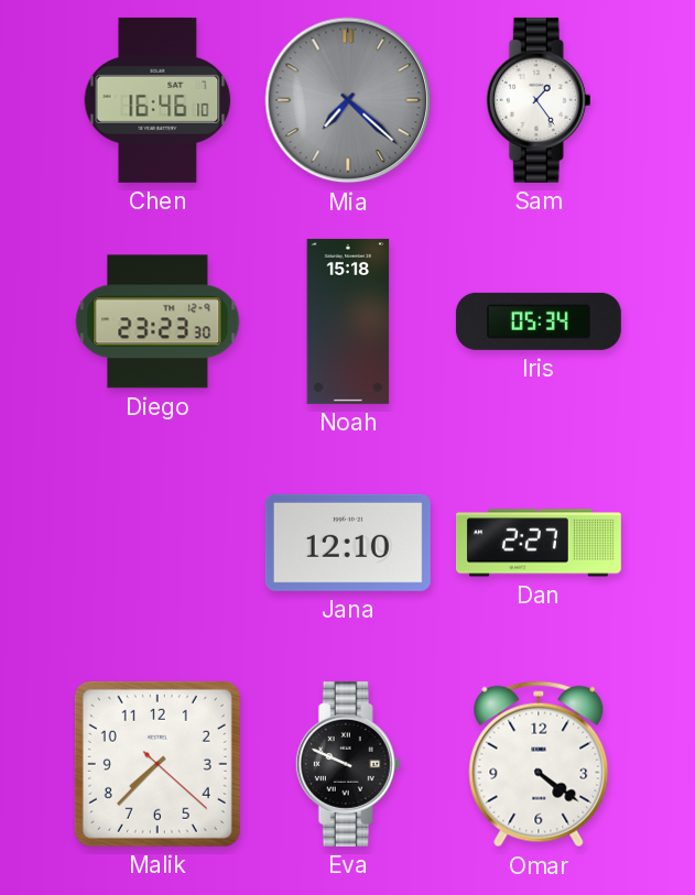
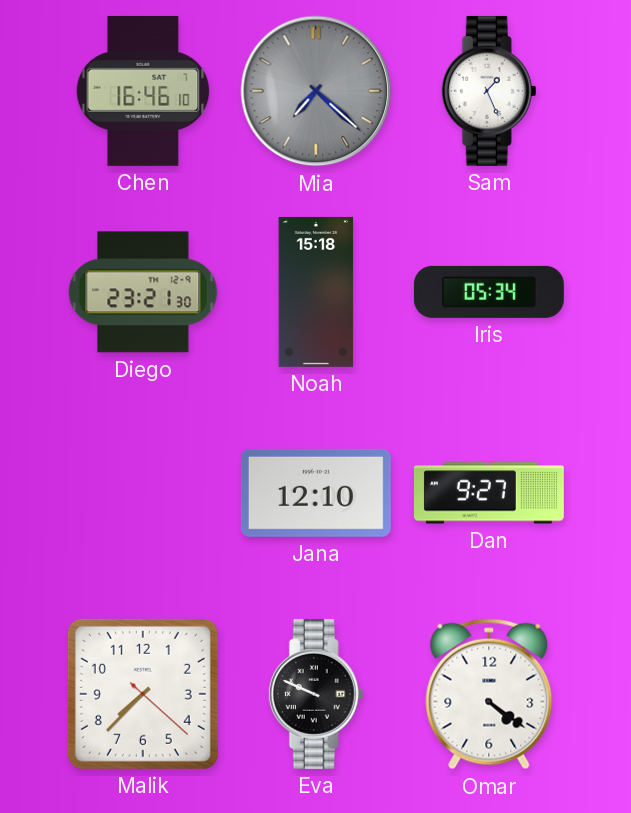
Sam: 1:24 -> 1:26
Diego: 23:23 -> 23:21
Dan: 2:27 -> 9:27
